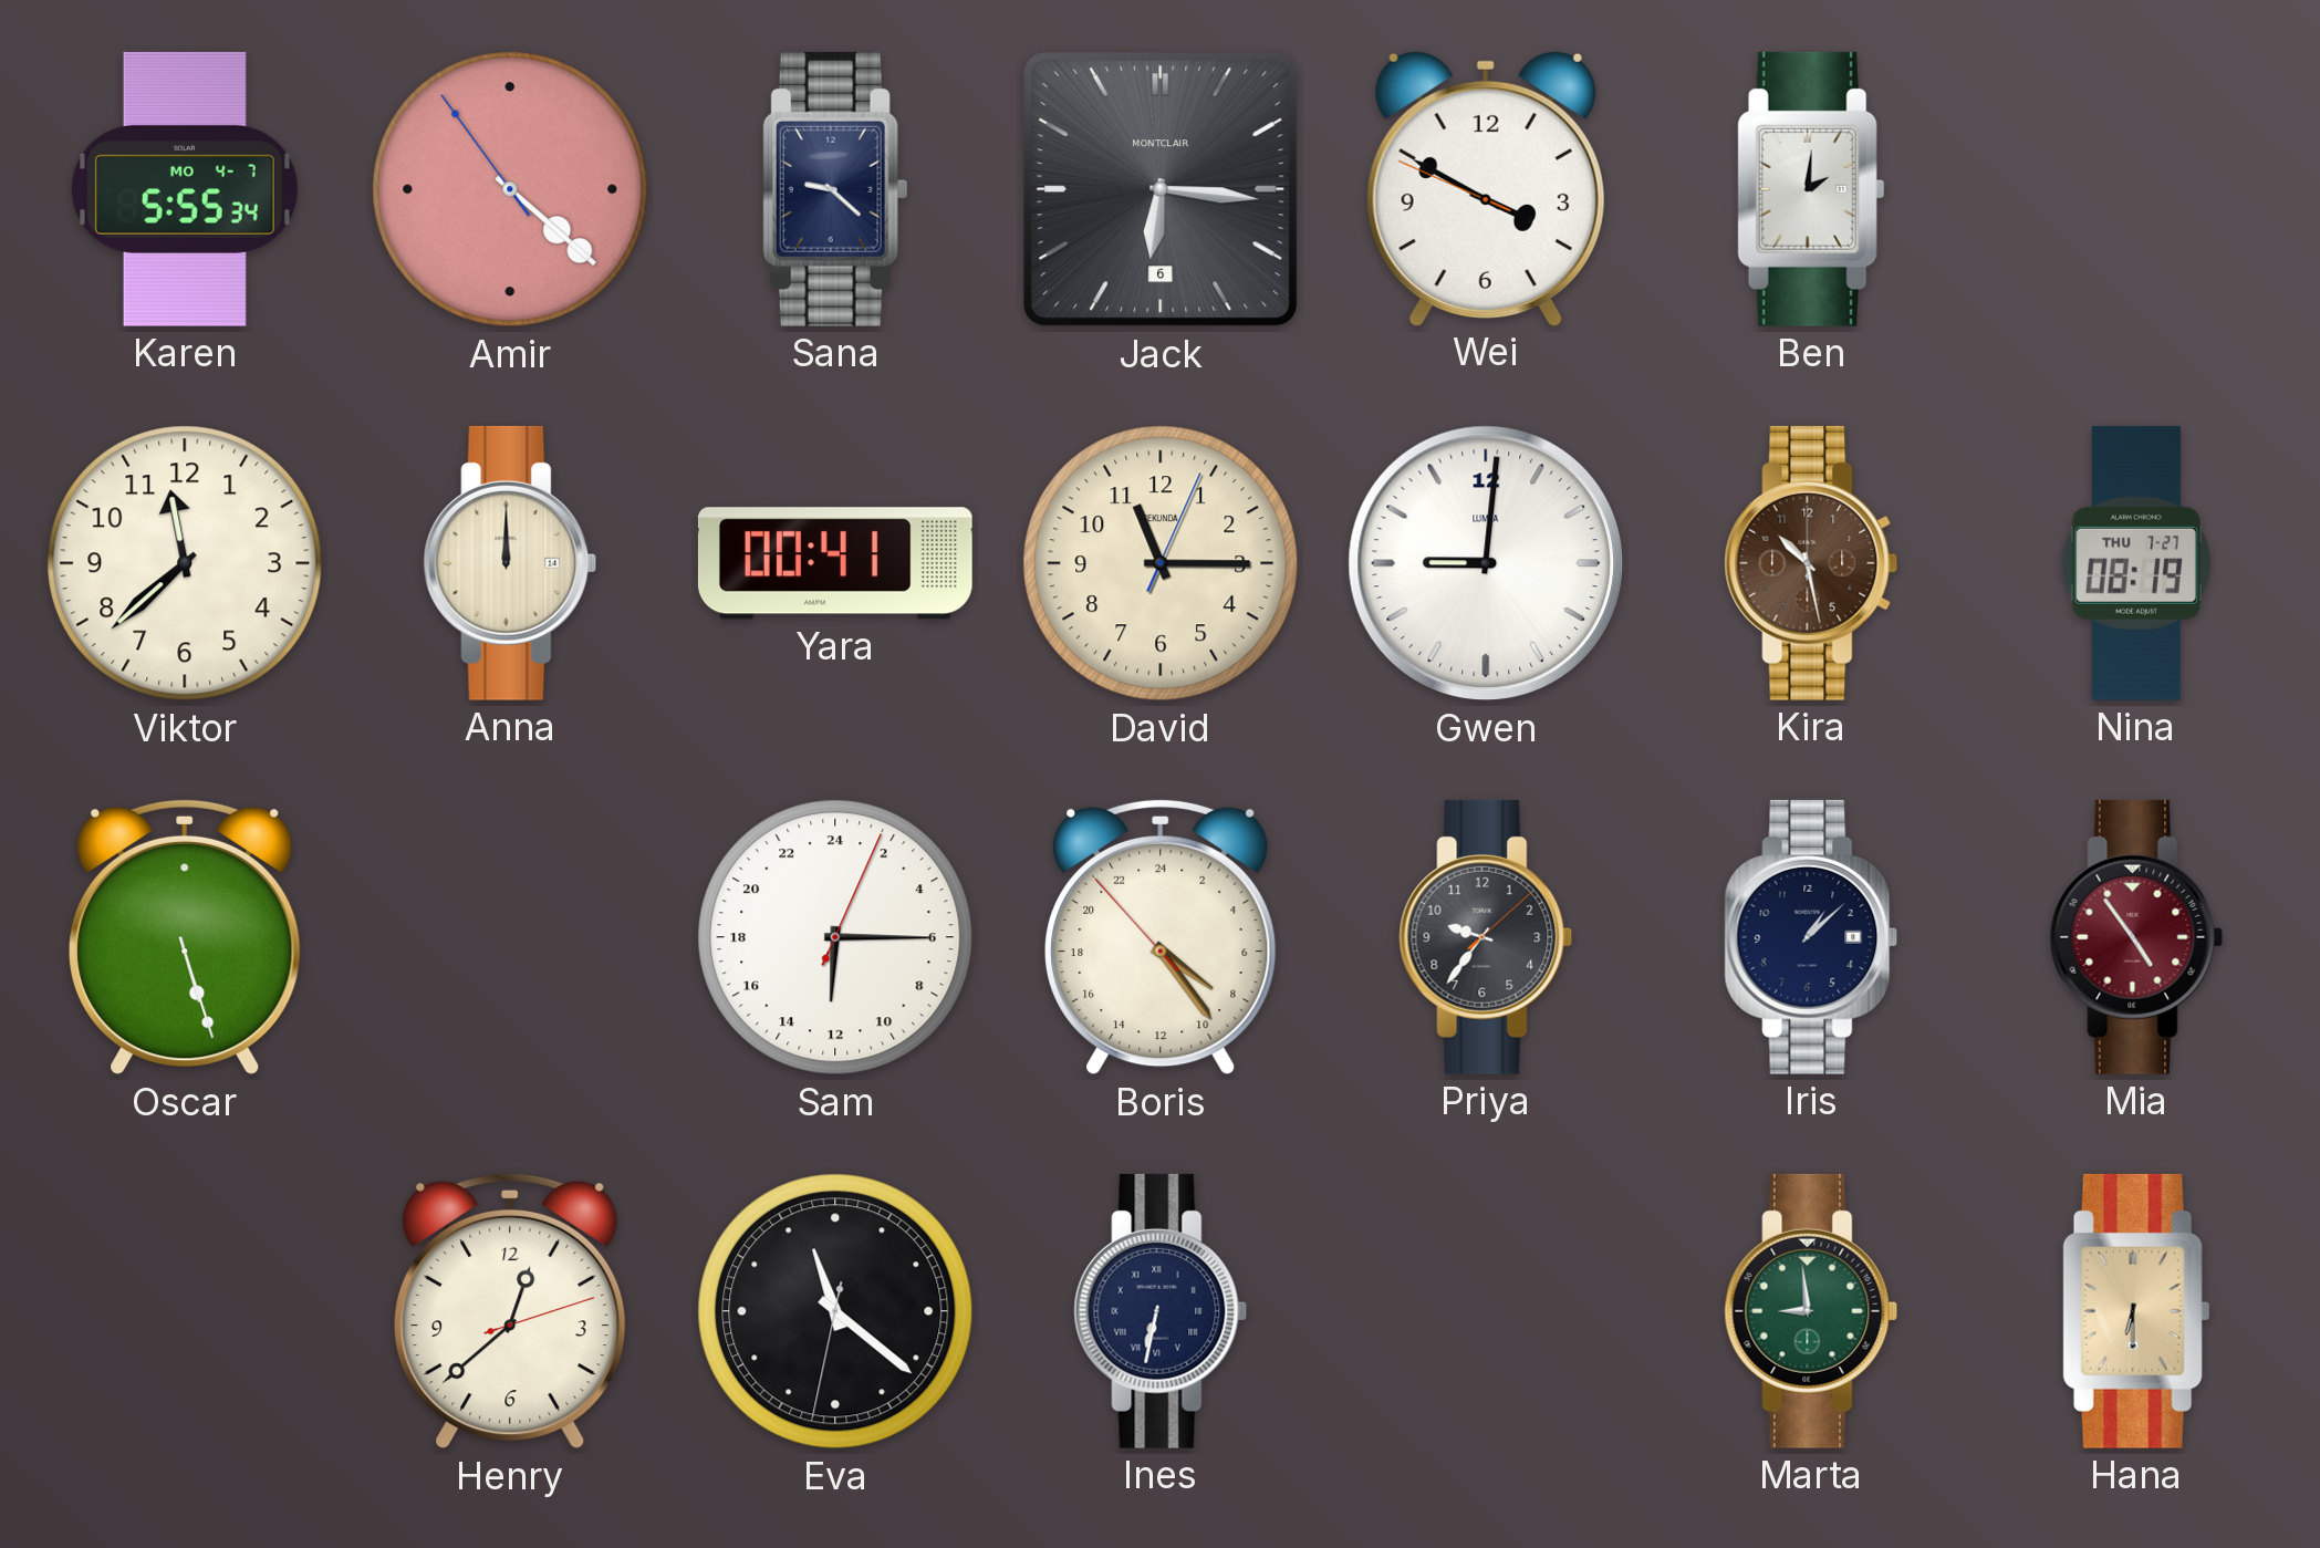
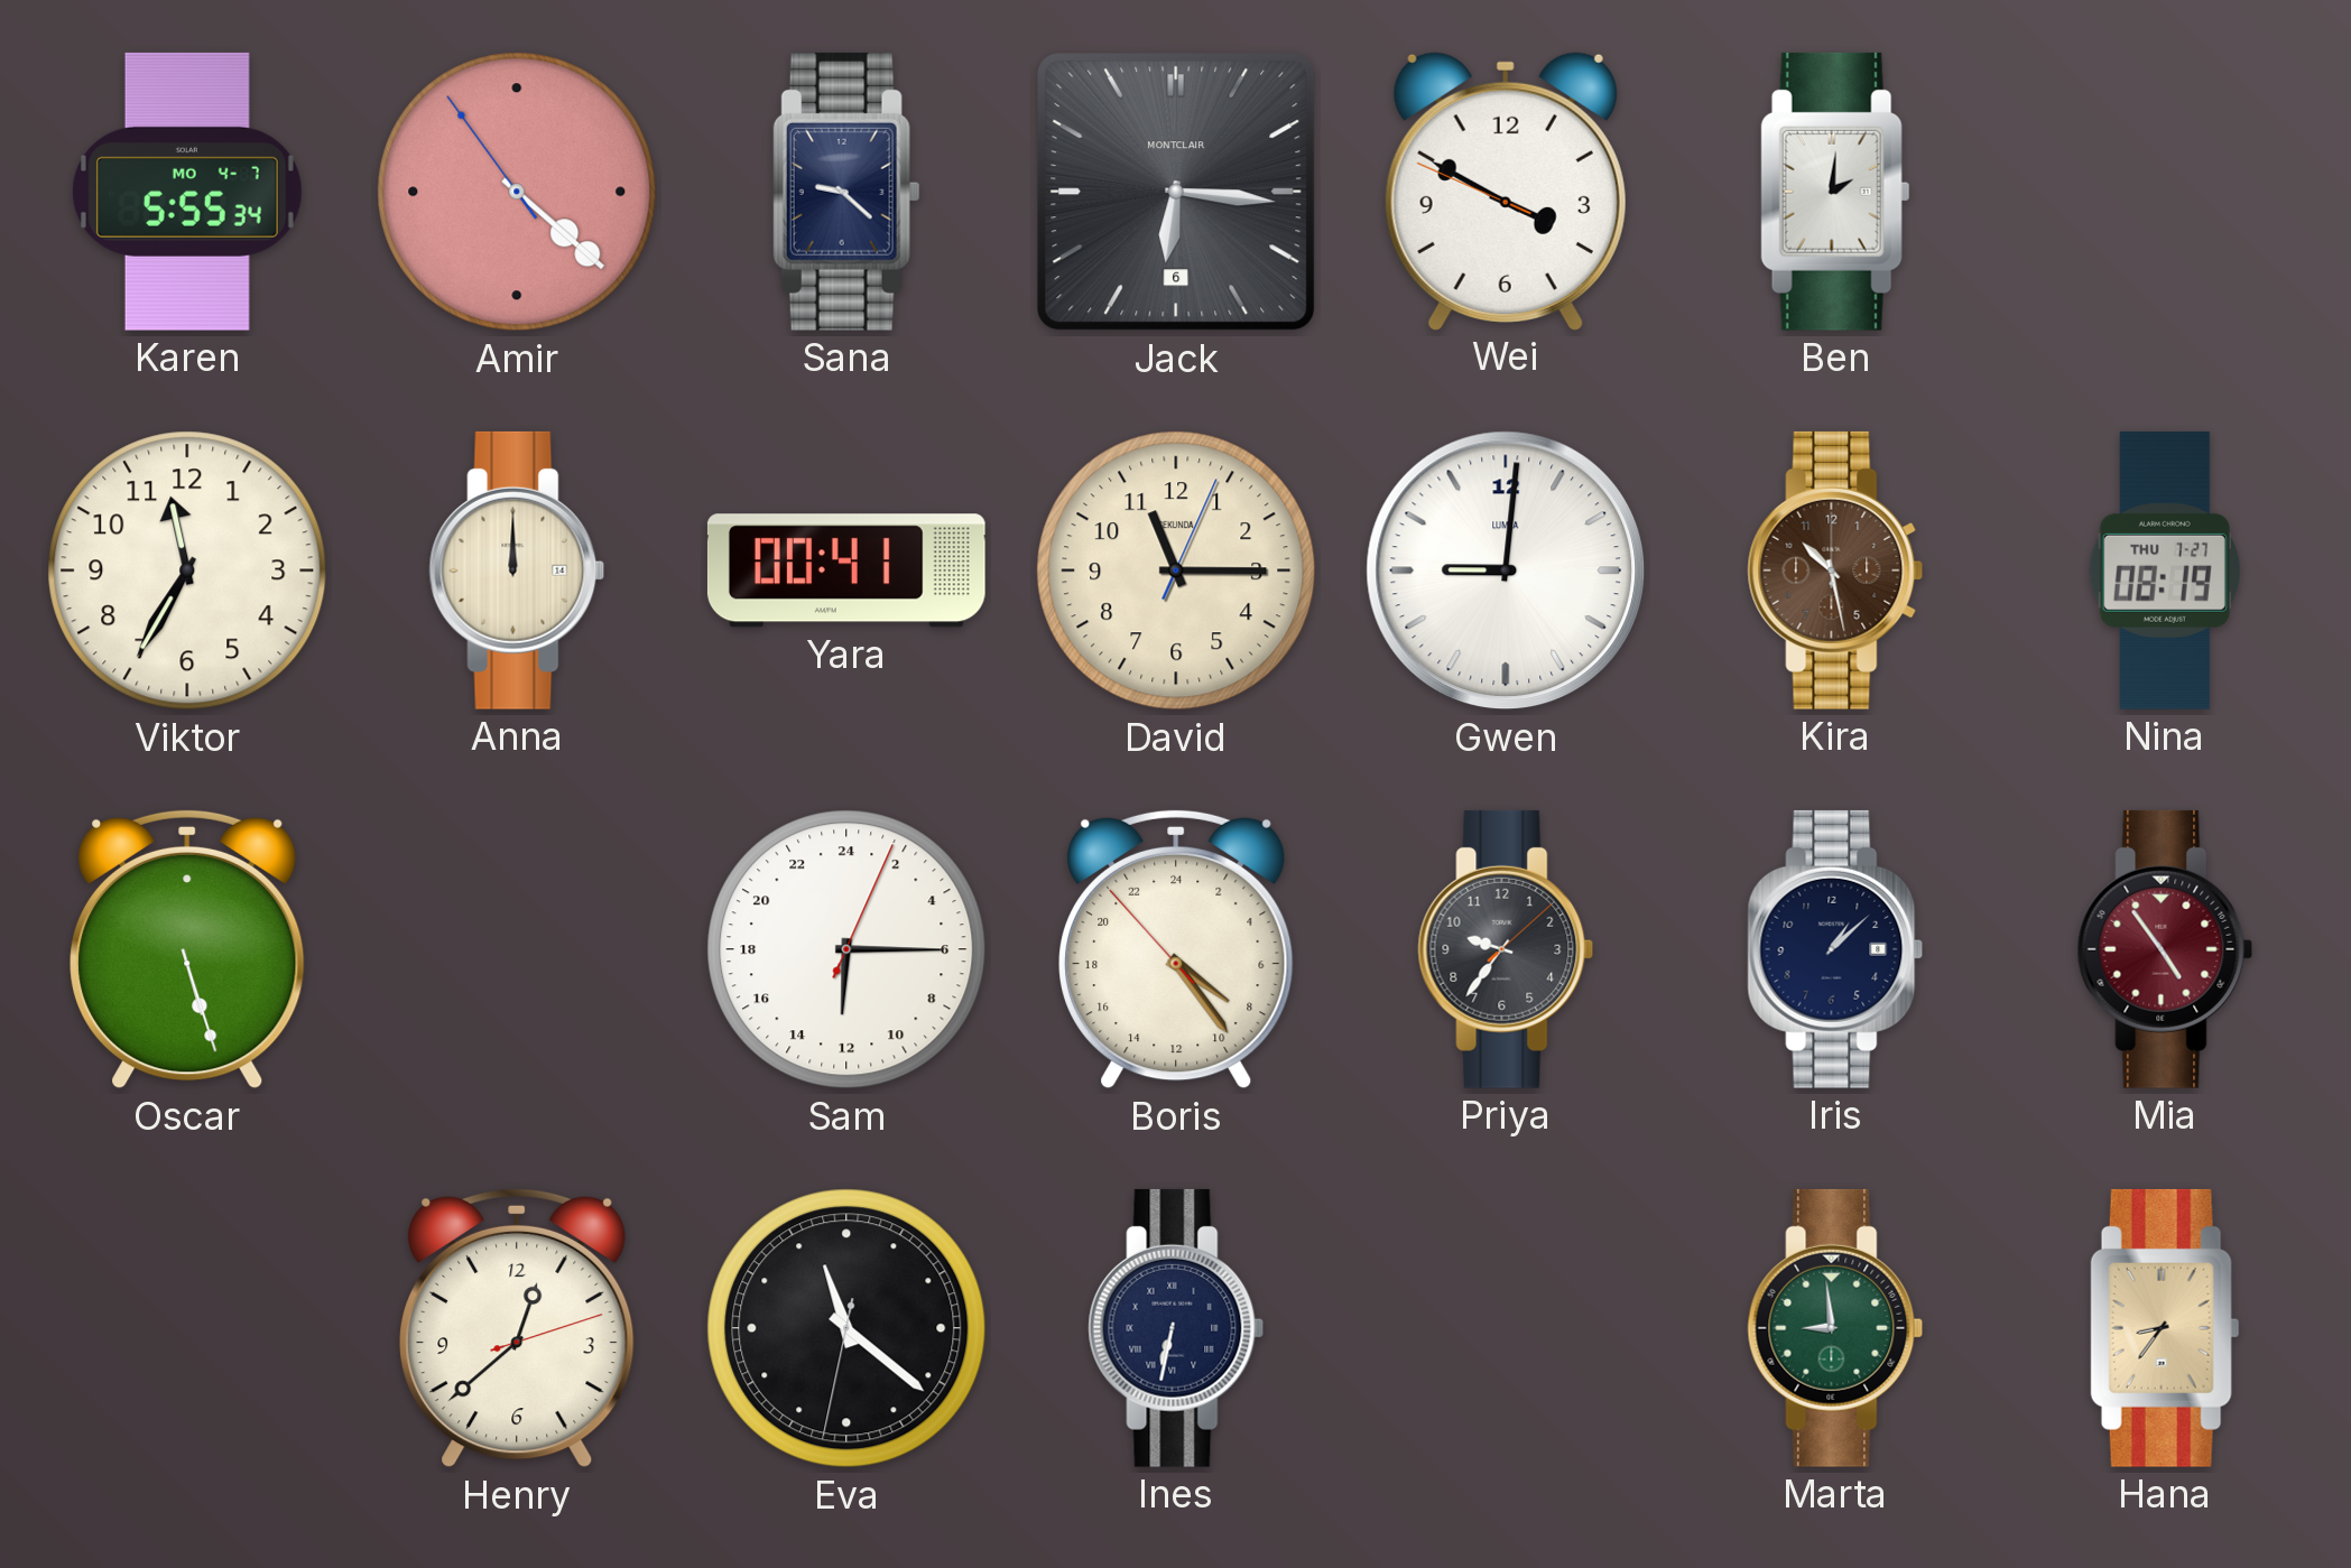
Viktor: 11:38 -> 11:35
Hana: 6:30 -> 8:36
